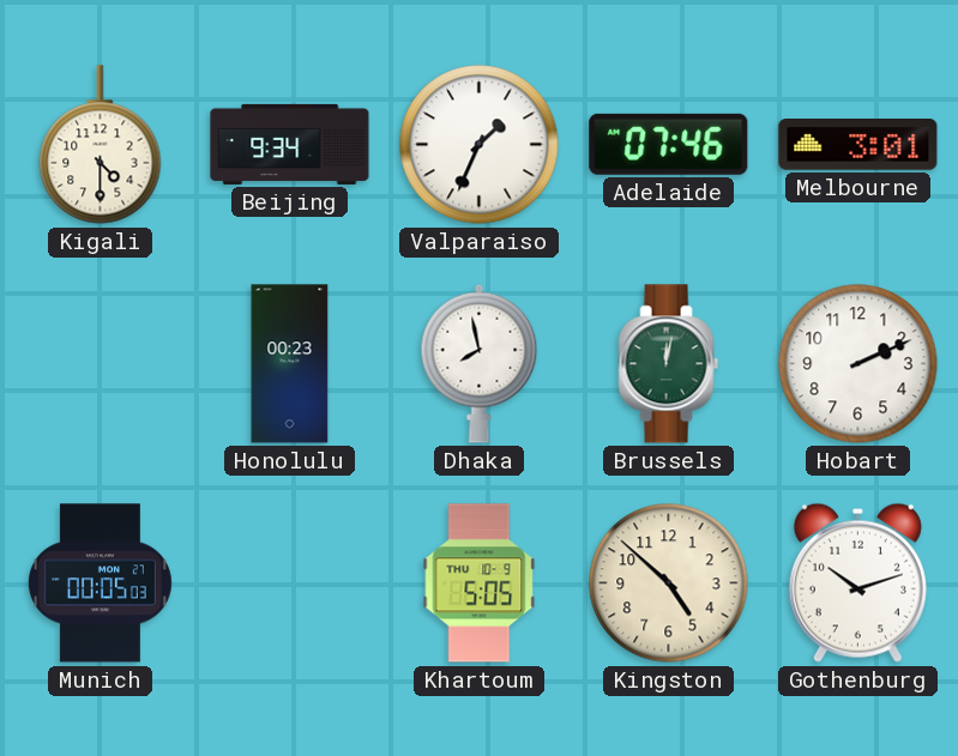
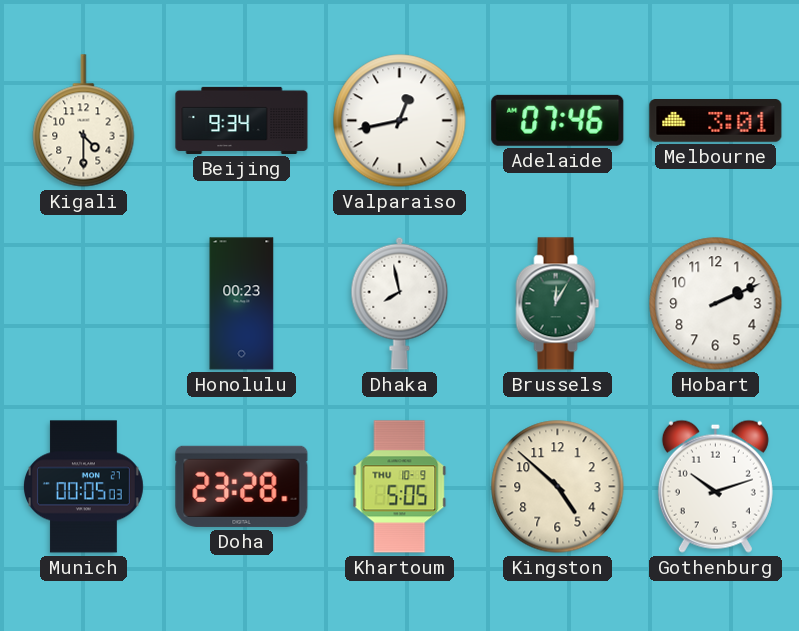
Valparaiso: 1:34 -> 12:43
Brussels: 12:02 -> 12:05
Doha: none -> 23:28
